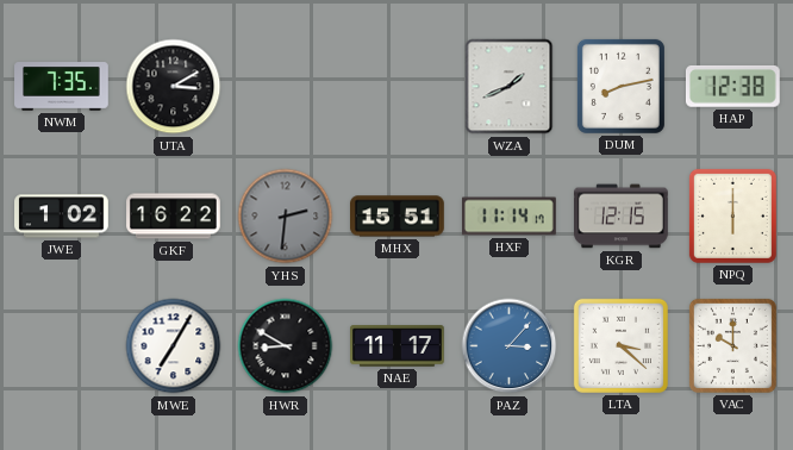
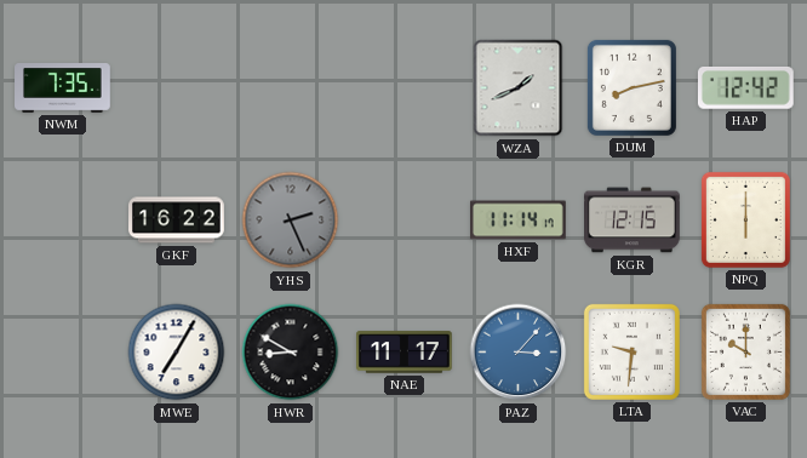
UTA: 3:10 -> none
HAP: 12:38 -> 12:42
JWE: 1:02 -> none
YHS: 2:31 -> 2:26
MHX: 15:51 -> none
LTA: 3:22 -> 9:31
